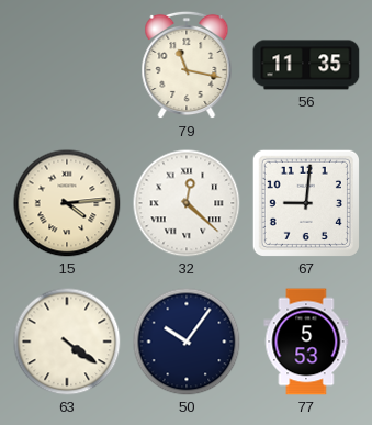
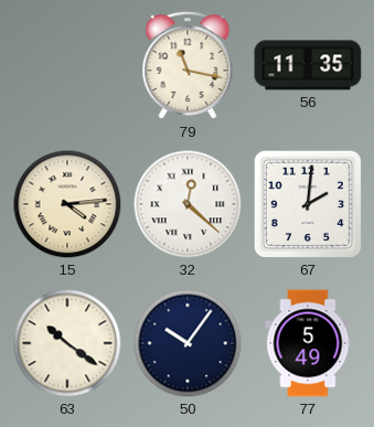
67: 9:01 -> 2:01
63: 4:21 -> 10:21
77: 5:53 -> 5:49
